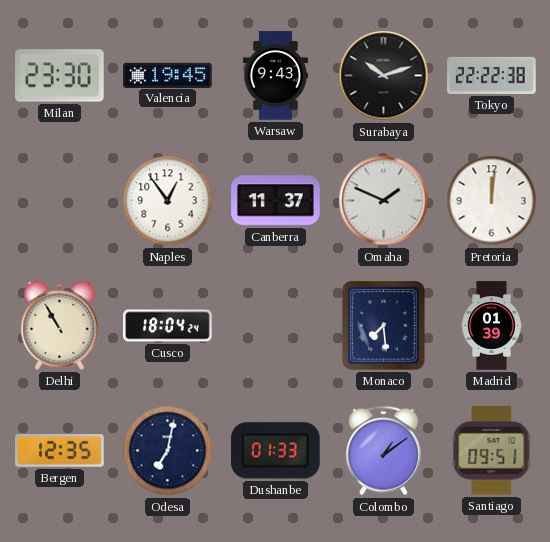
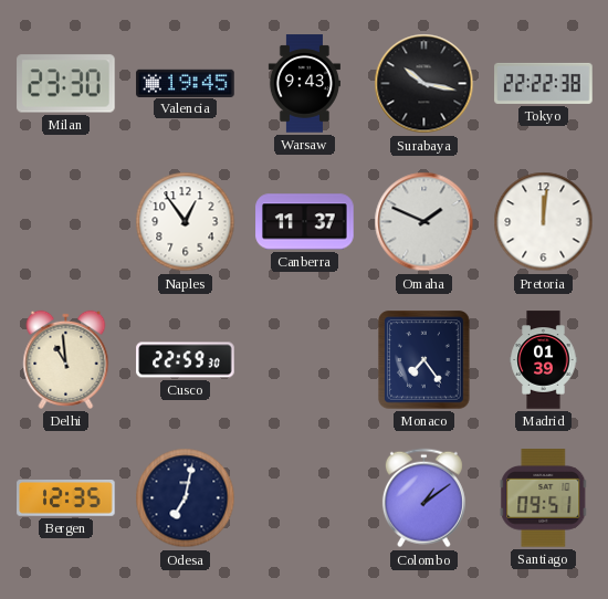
Surabaya: 10:12 -> 10:17
Delhi: 10:55 -> 10:59
Cusco: 18:04 -> 22:59
Monaco: 7:29 -> 7:24
Dushanbe: 01:33 -> none
